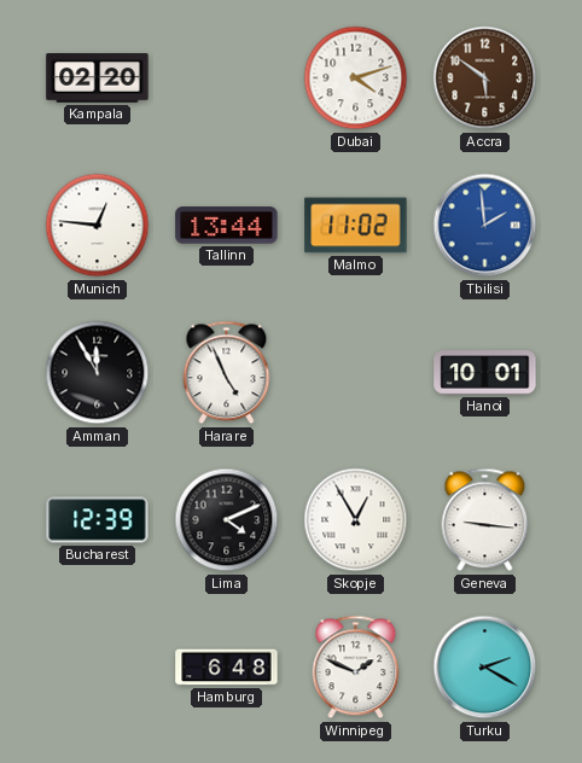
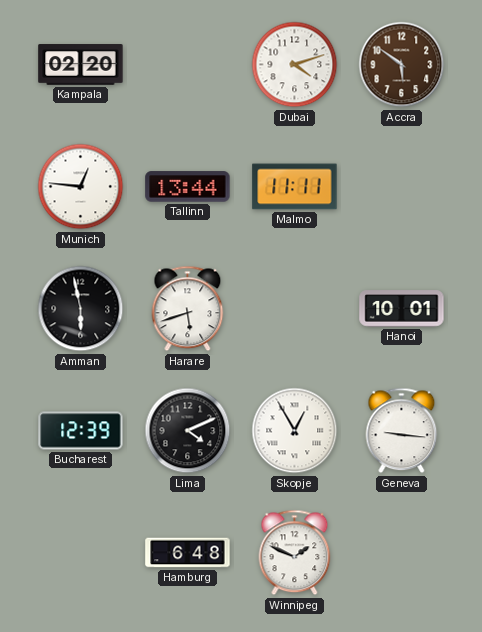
Malmo: 11:02 -> 11:11
Tbilisi: 1:59 -> none
Amman: 11:55 -> 5:58
Harare: 4:56 -> 5:42
Turku: 2:20 -> none
